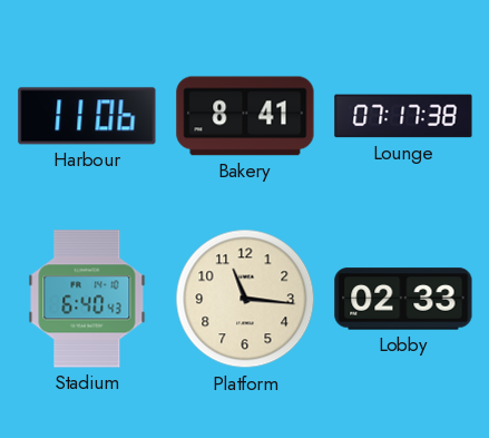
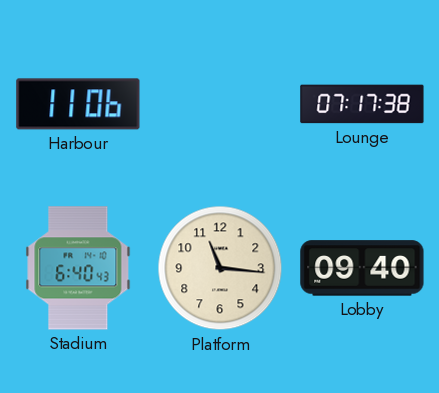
Bakery: 8:41 -> none
Lobby: 02:33 -> 09:40
